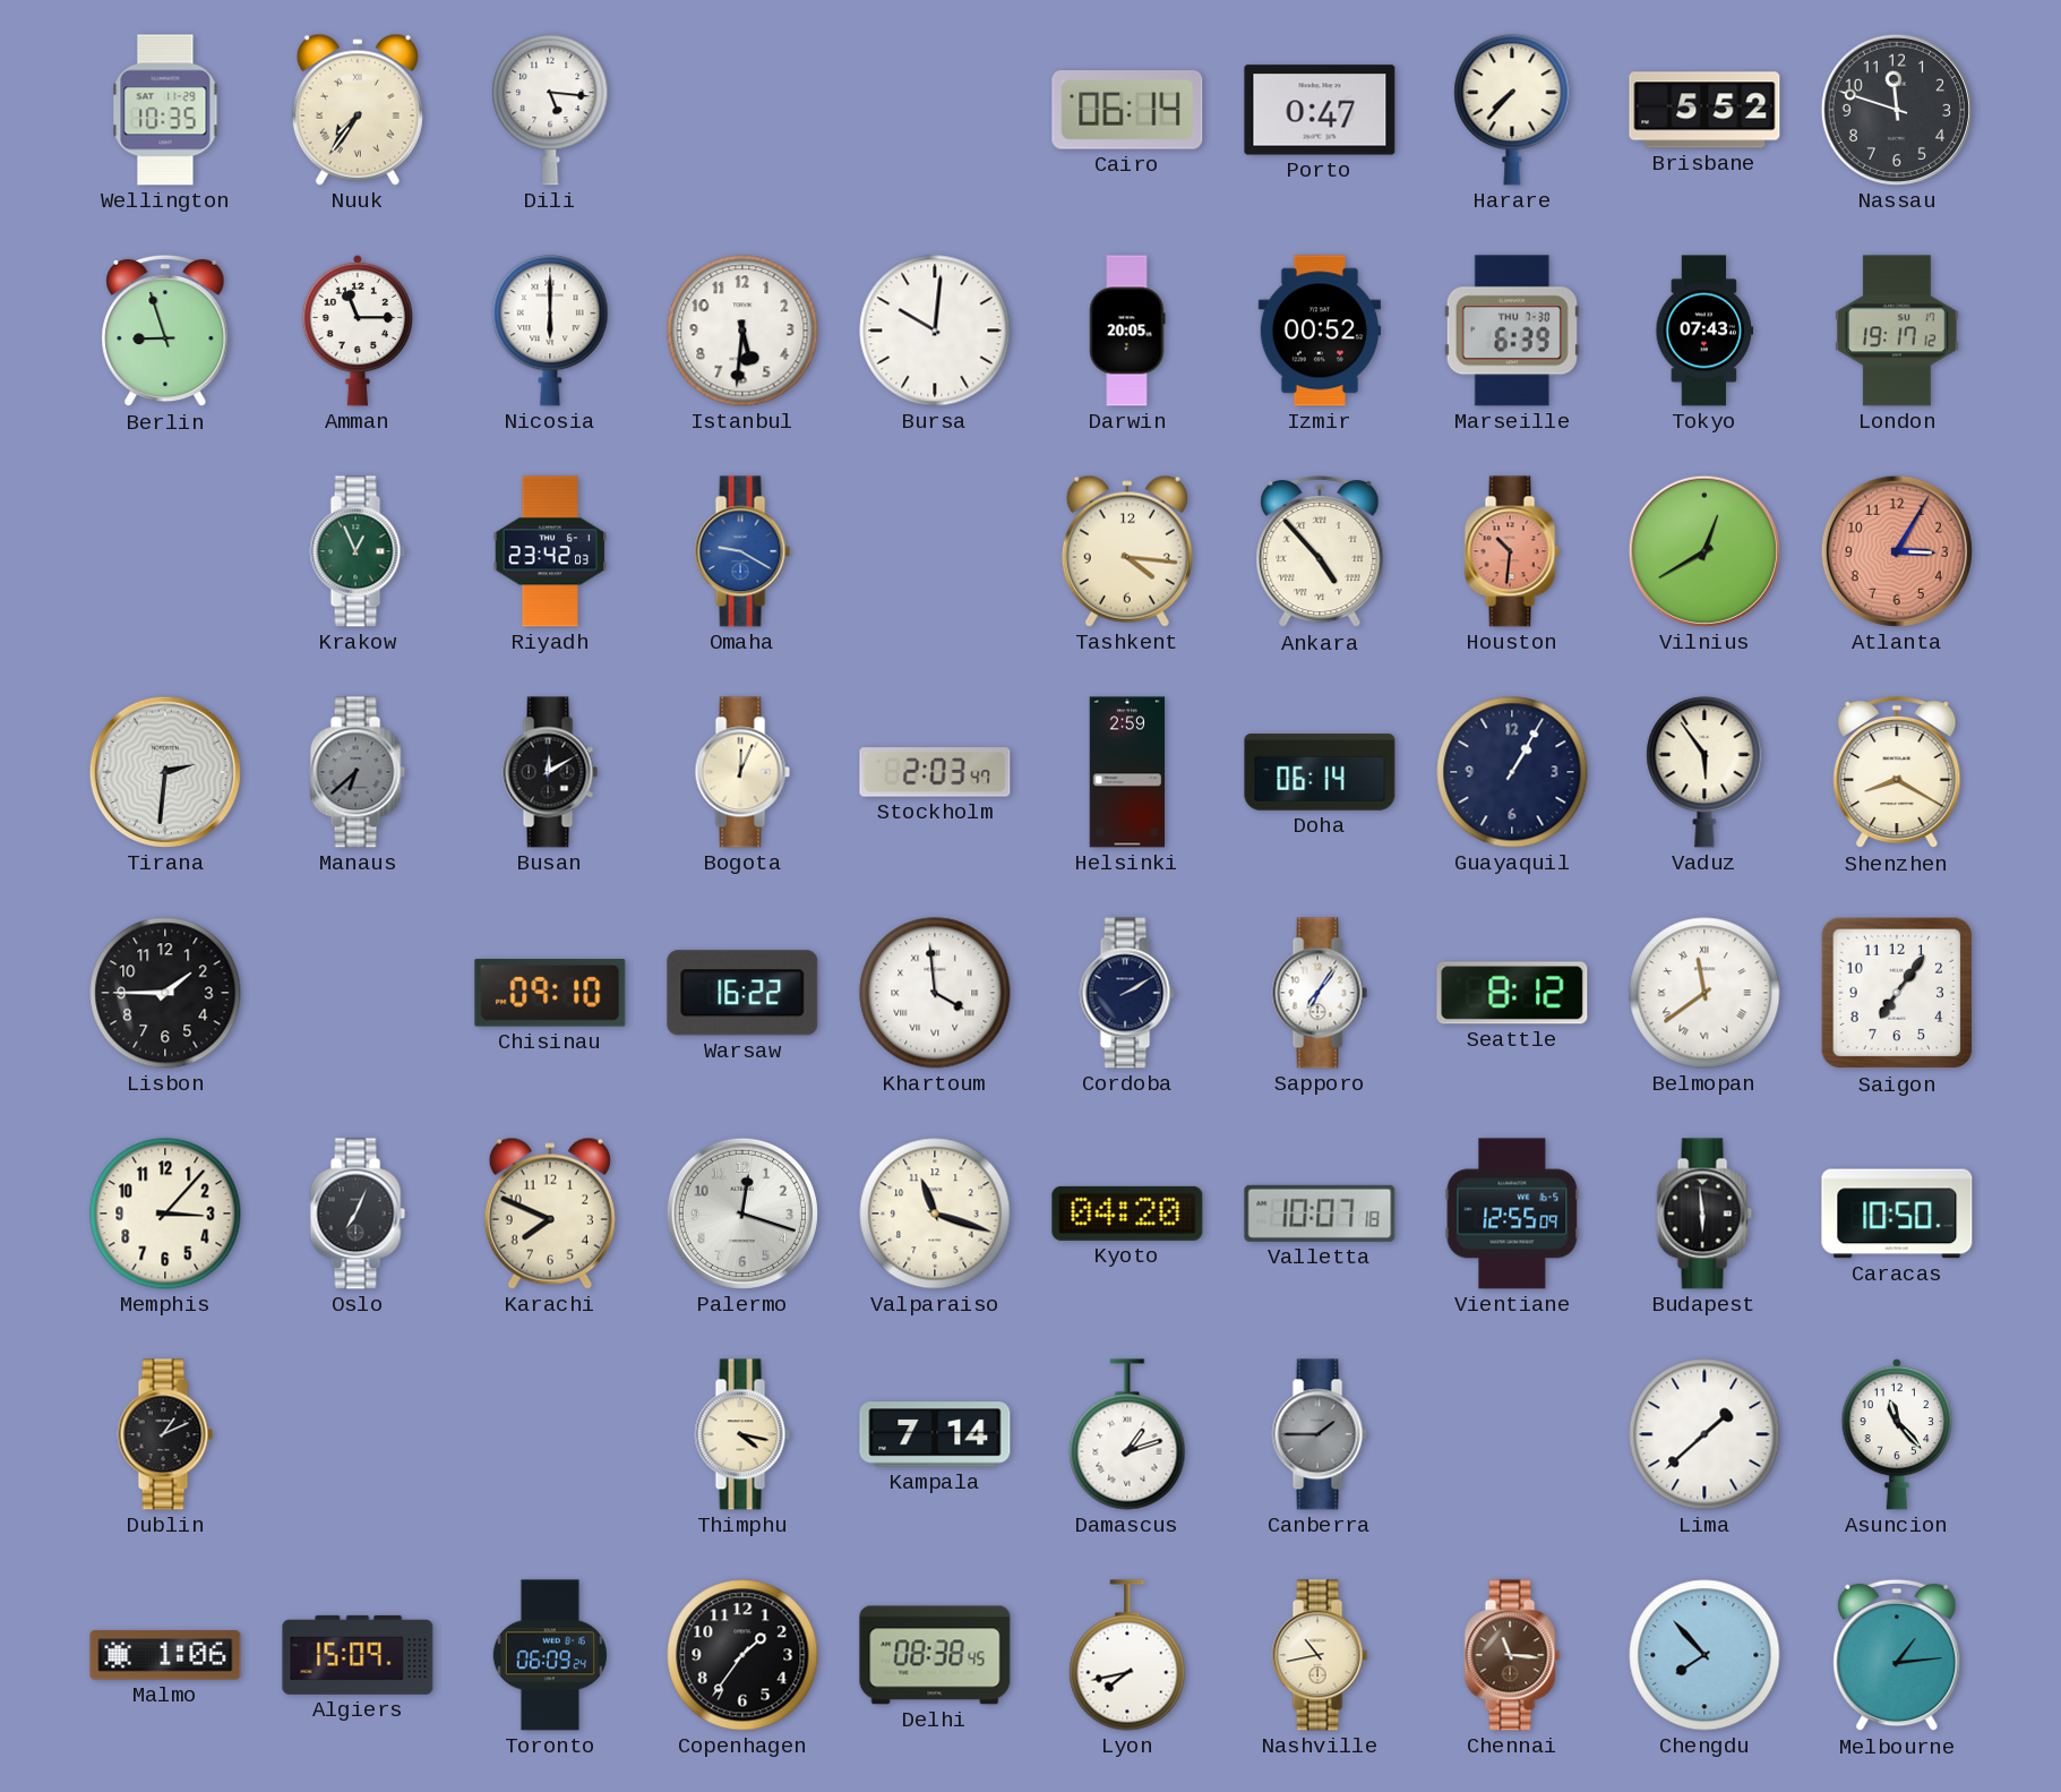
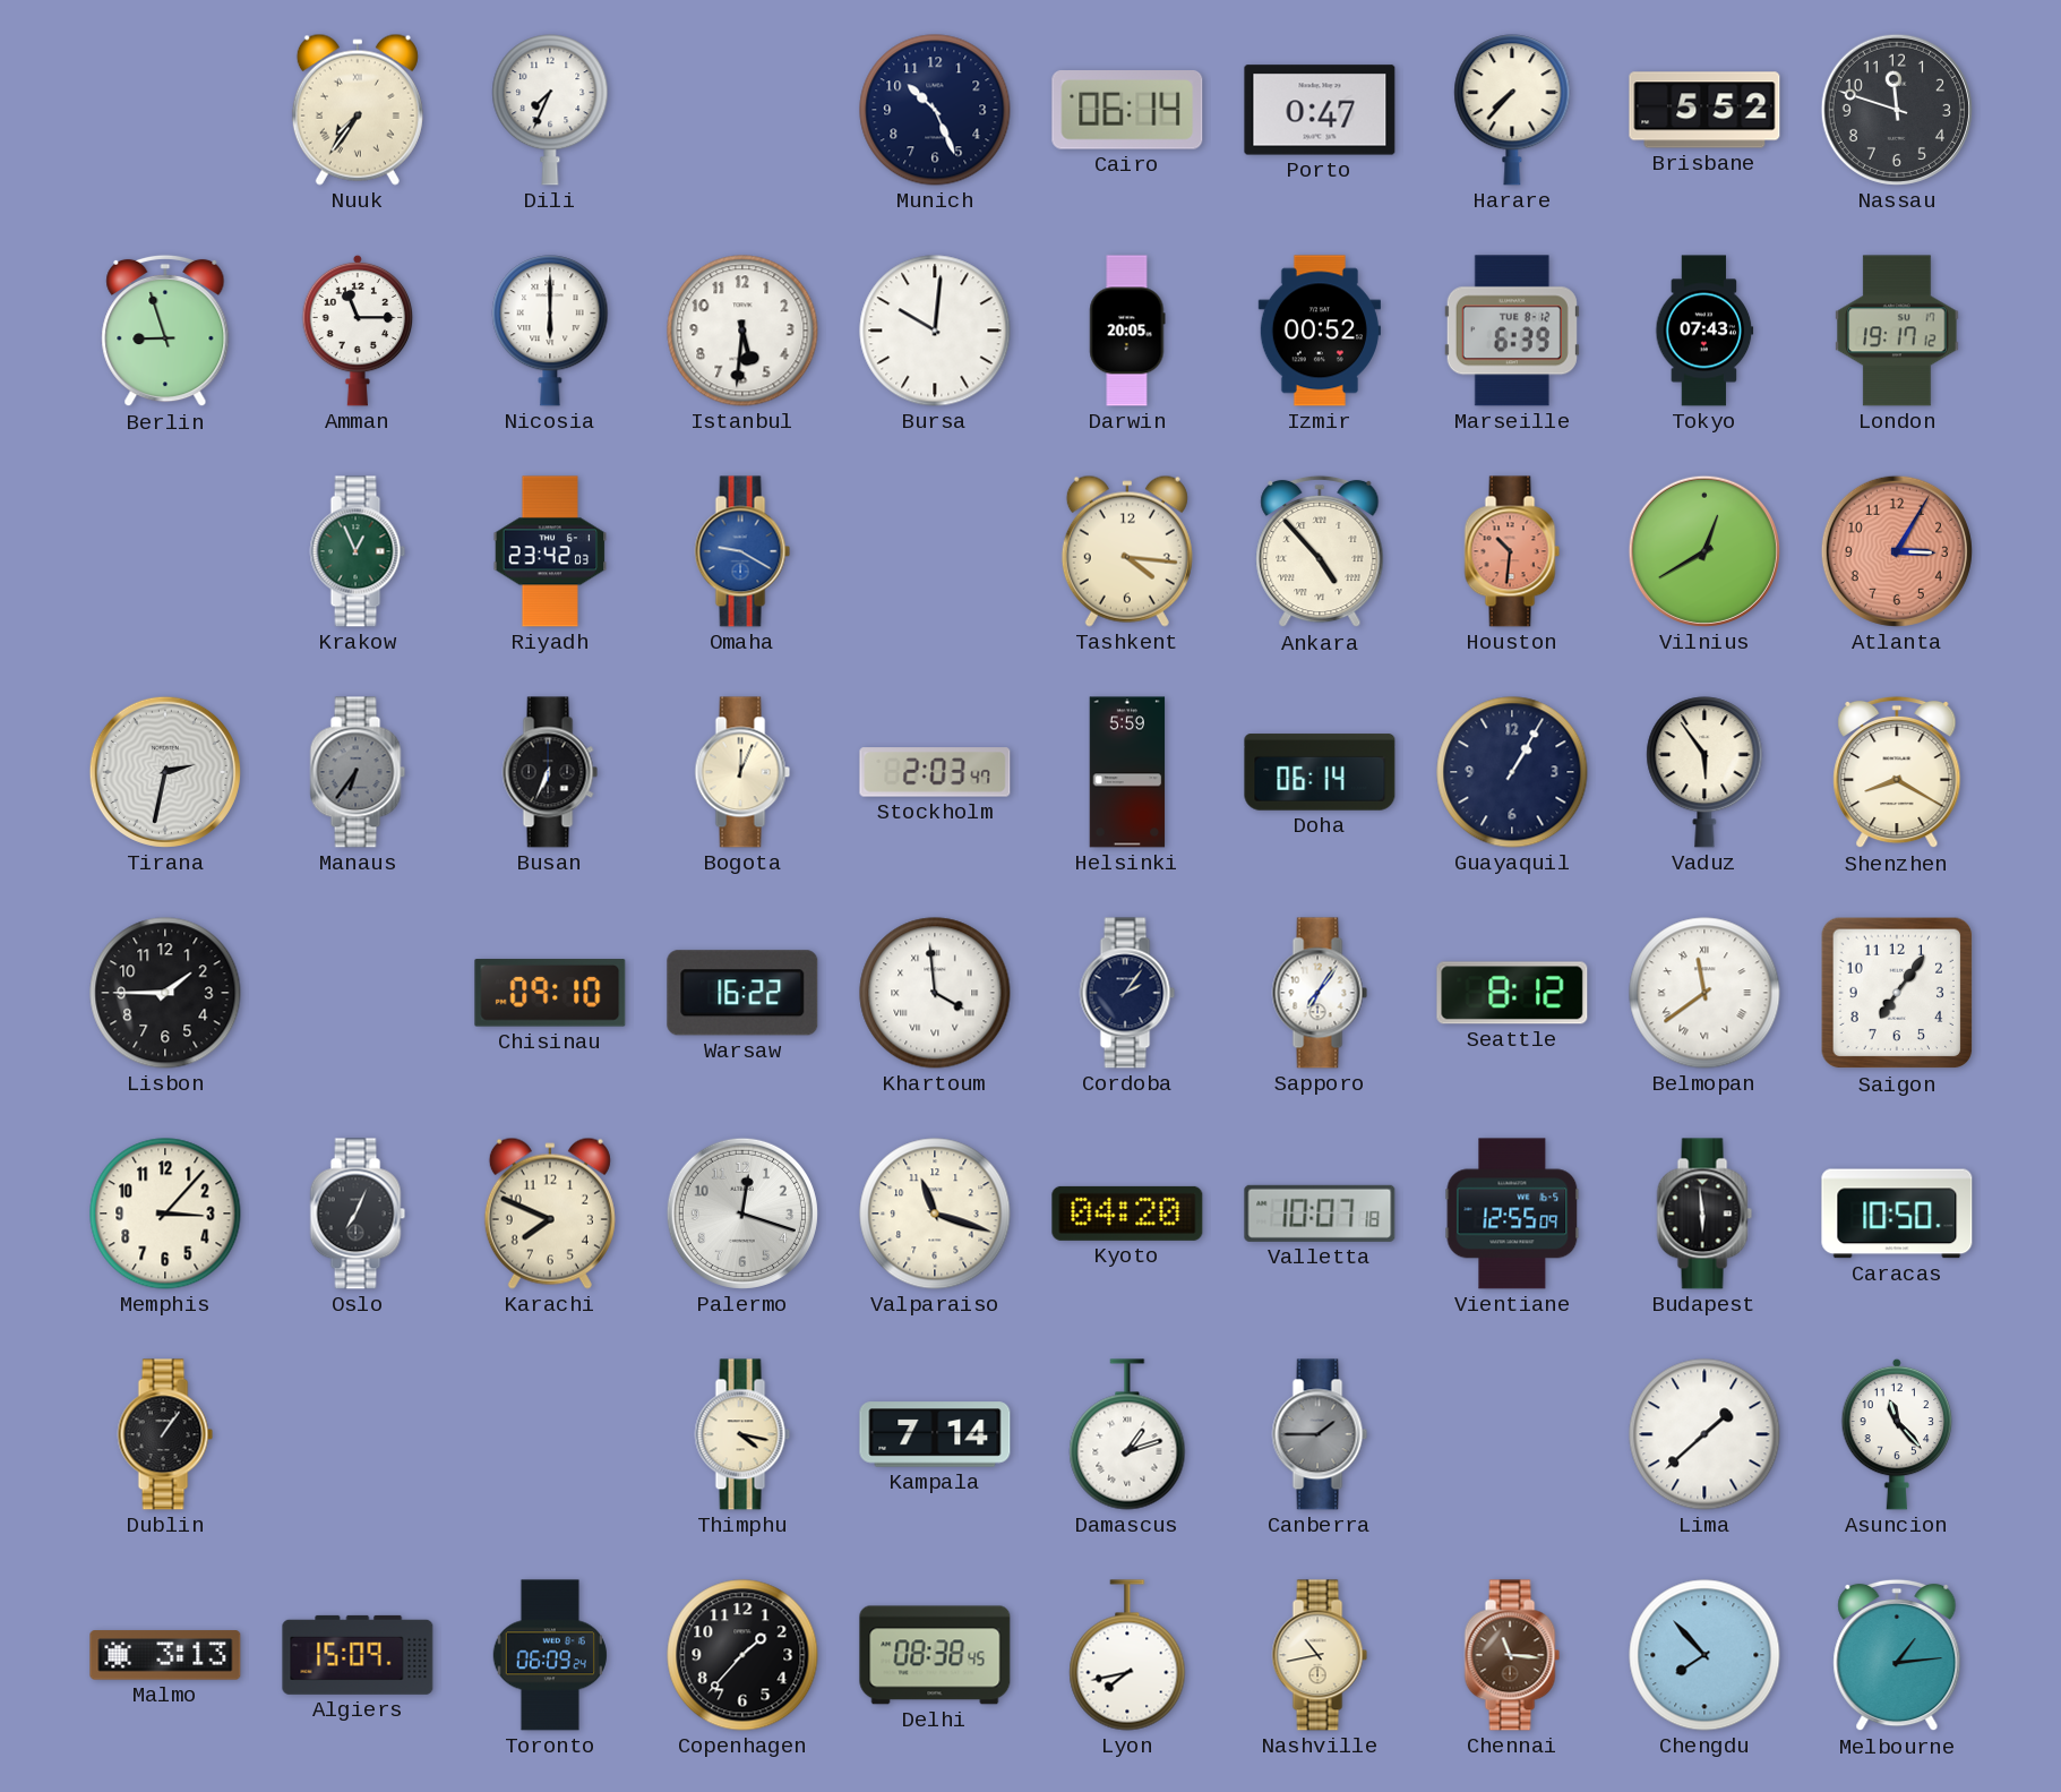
Wellington: 10:35 -> none
Dili: 5:16 -> 7:34
Munich: none -> 10:26
Marseille date: THU 7-30 -> TUE 8-12
Tirana: 2:31 -> 2:32
Manaus: 6:38 -> 6:36
Busan: 12:10 -> 6:34
Helsinki: 2:59 -> 5:59
Cordoba: 2:10 -> 2:06
Dublin: 1:11 -> 1:06
Malmo: 1:06 -> 3:13
Copenhagen: 1:36 -> 1:37
